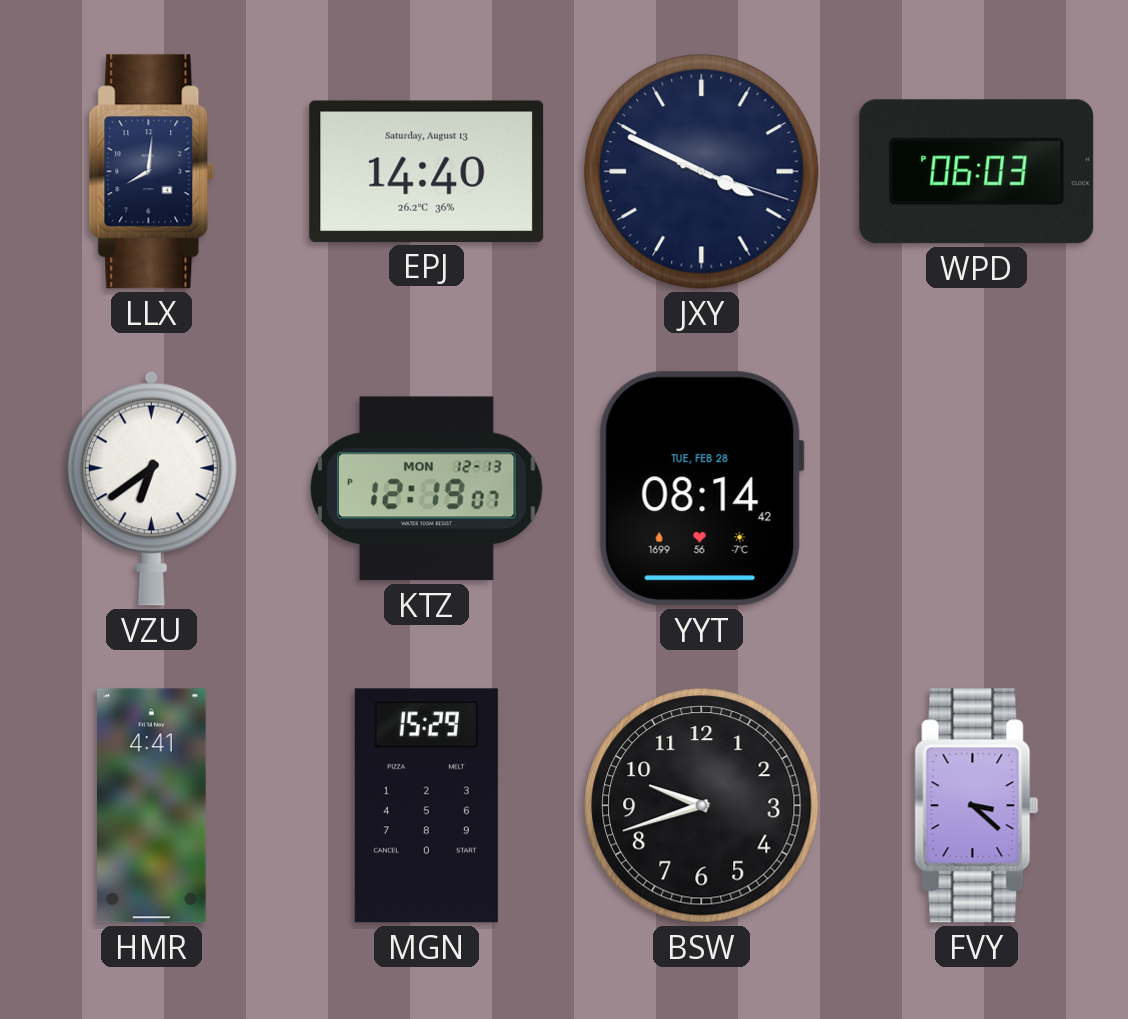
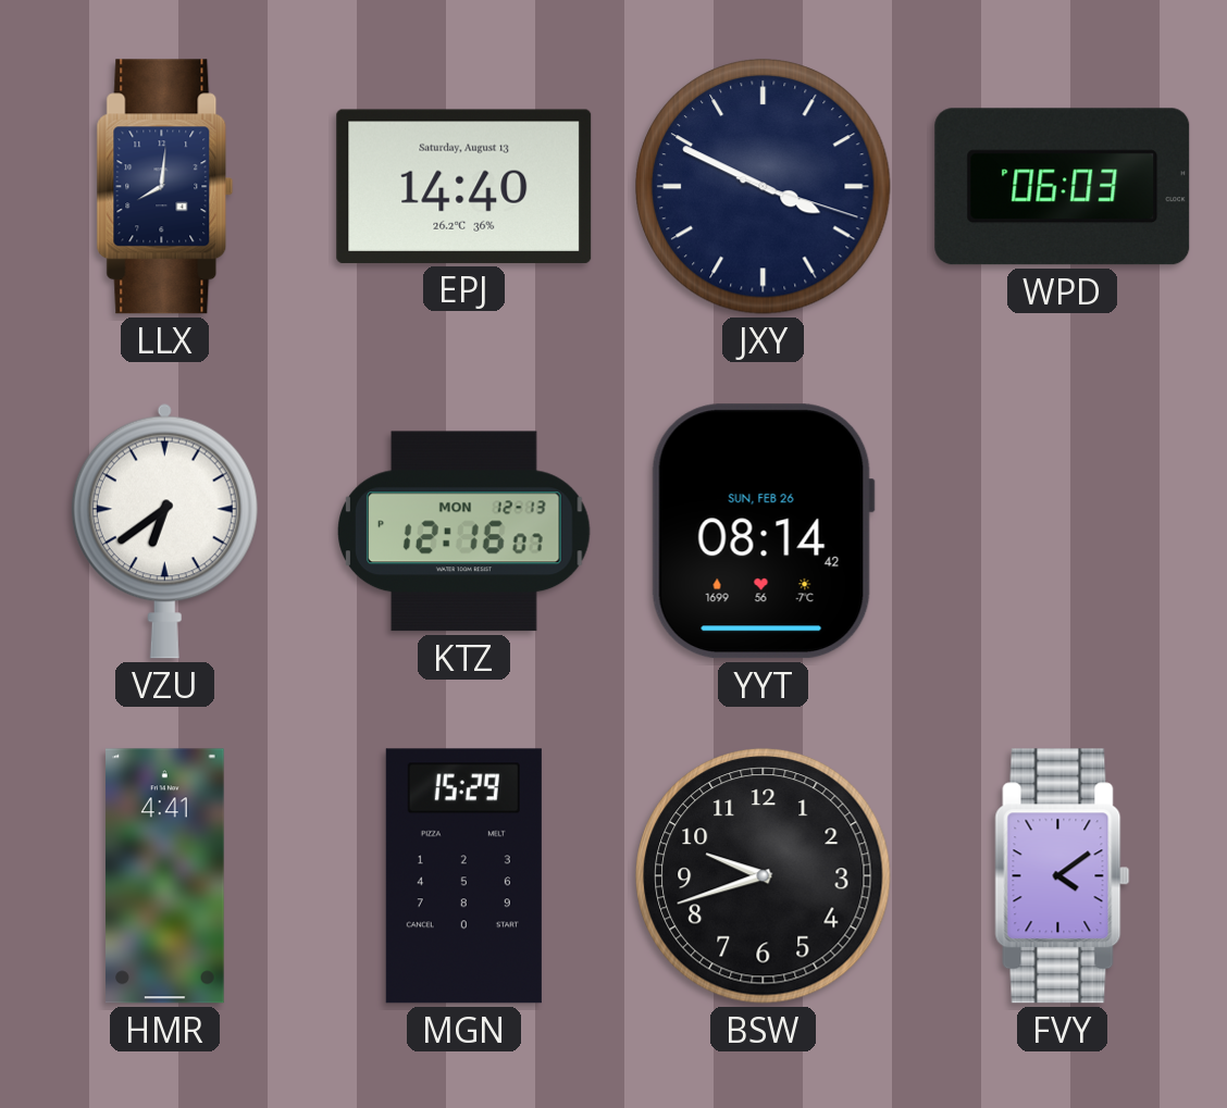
KTZ: 12:19 -> 12:16
YYT date: TUE, FEB 28 -> SUN, FEB 26
FVY: 3:22 -> 4:09
